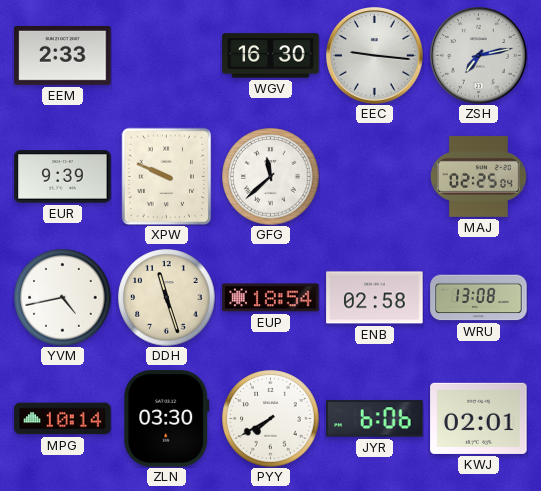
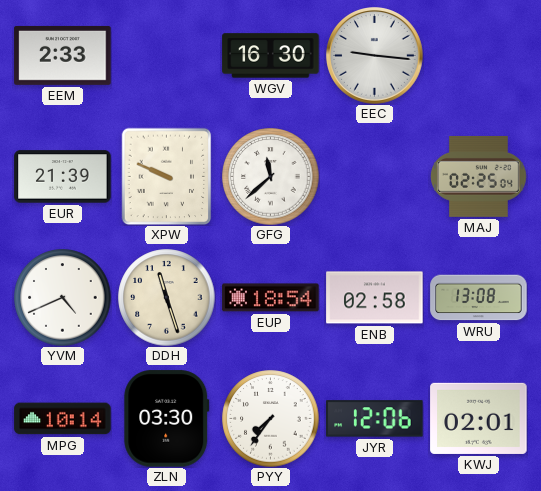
ZSH: 7:13 -> none
EUR: 9:39 -> 21:39
YVM: 4:43 -> 4:41
PYY: 7:40 -> 7:36
JYR: 6:06 -> 12:06
